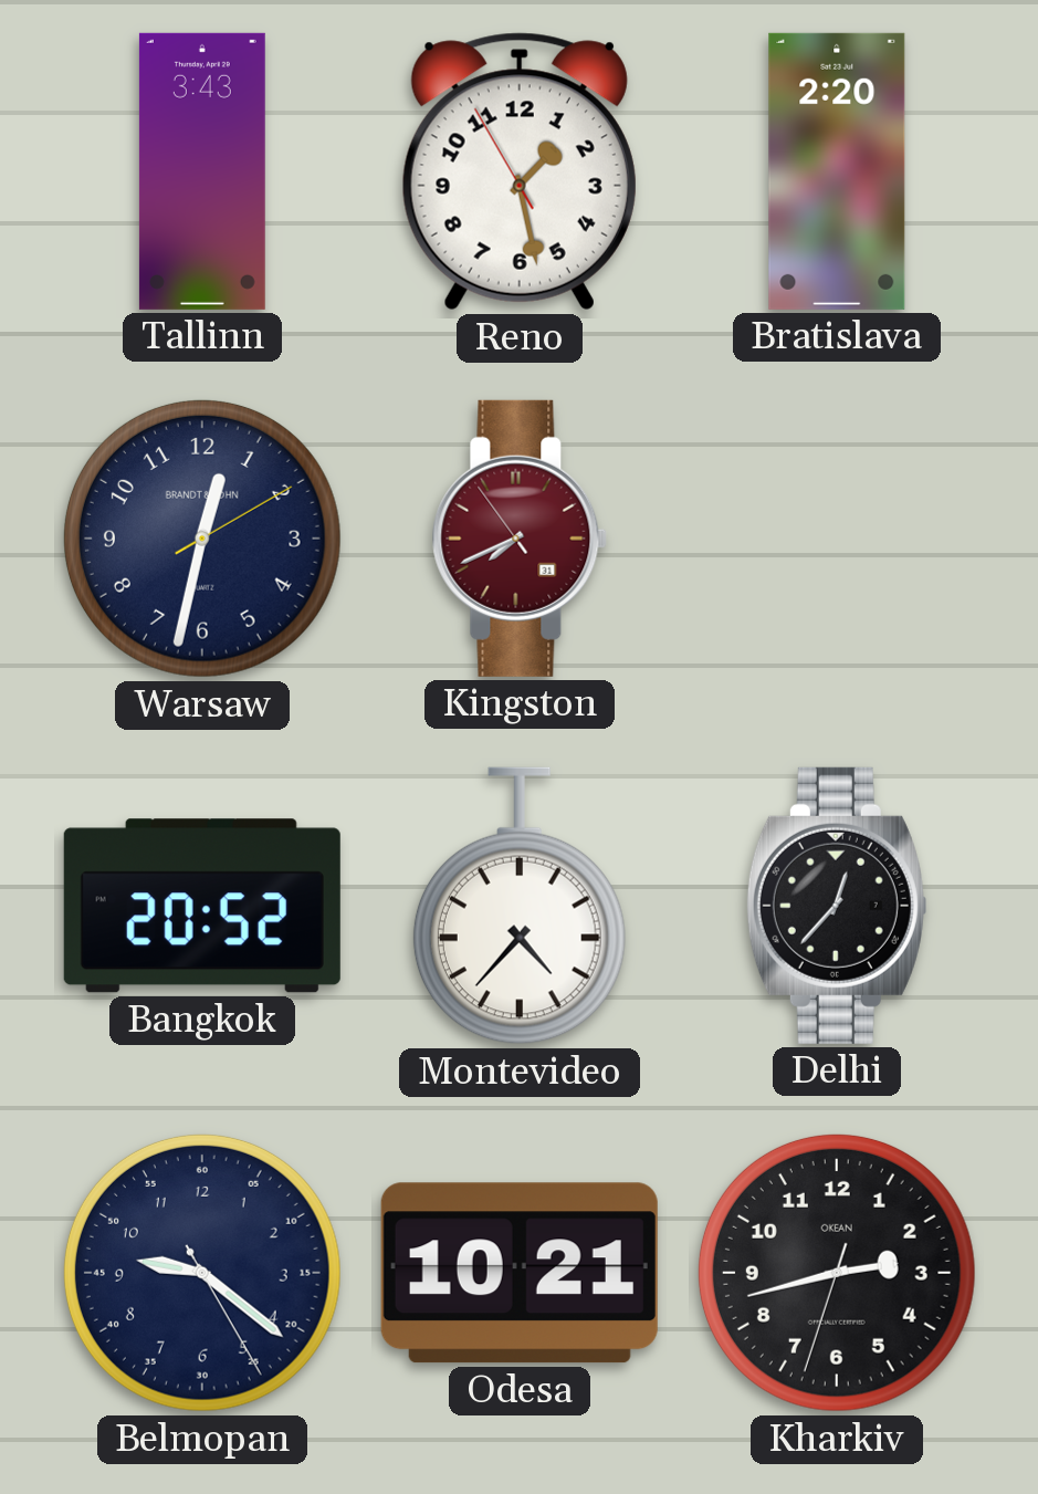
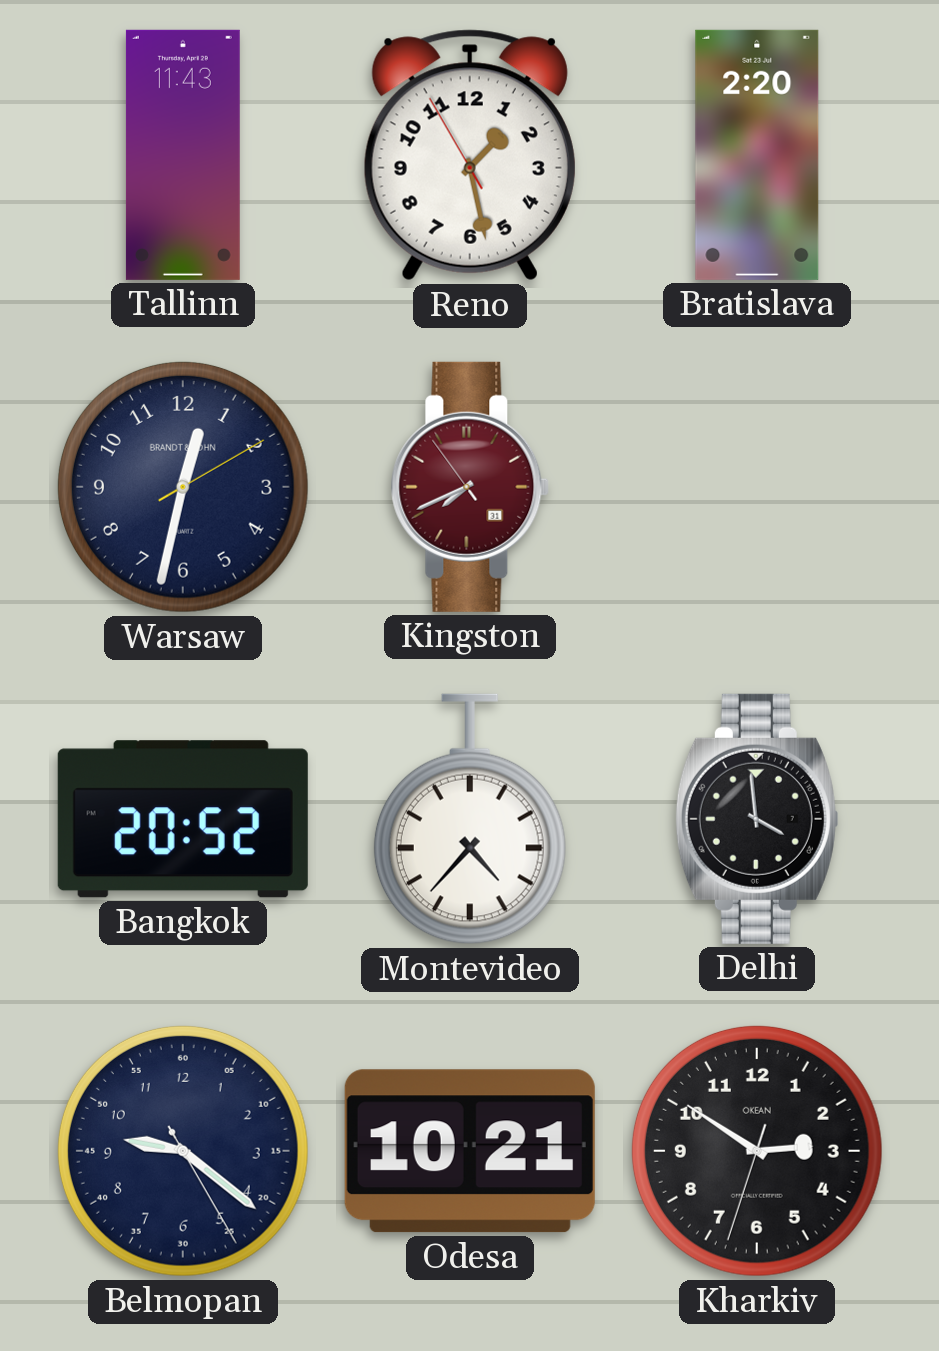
Tallinn: 3:43 -> 11:43
Delhi: 12:37 -> 3:59
Kharkiv: 2:42 -> 2:50
